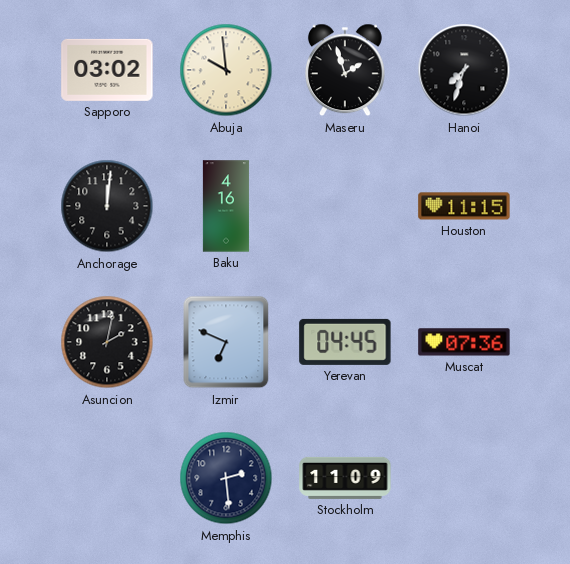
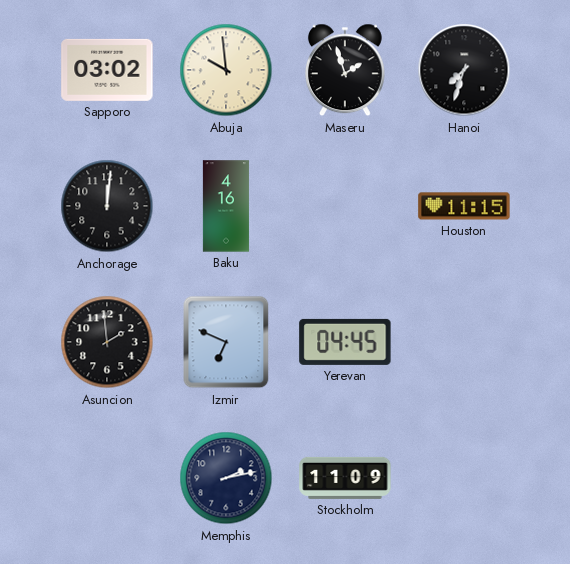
Asuncion: 2:02 -> 1:59
Muscat: 07:36 -> none
Memphis: 2:29 -> 2:13
